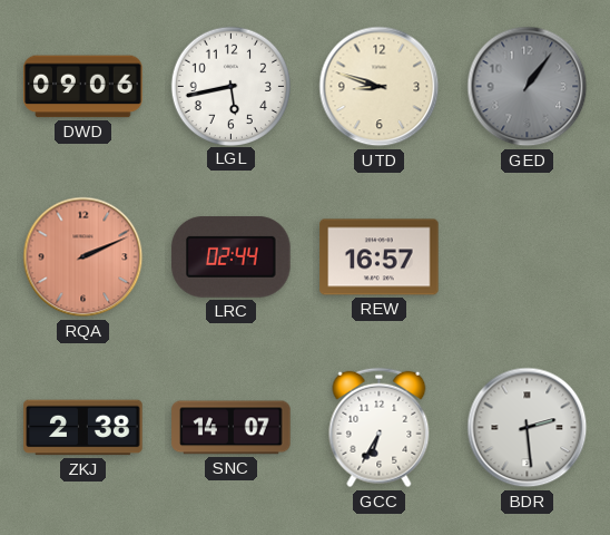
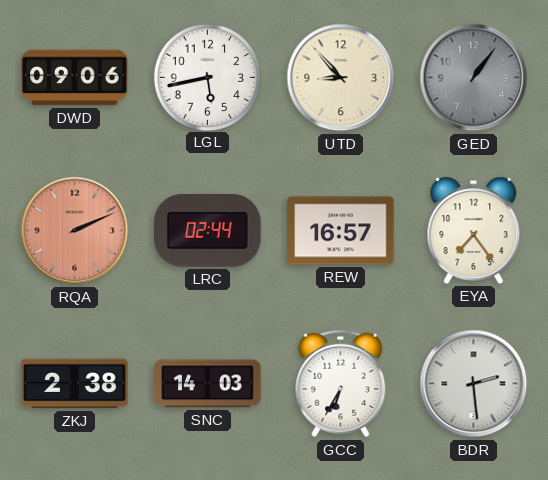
UTD: 8:48 -> 8:53
EYA: none -> 7:24
SNC: 14:07 -> 14:03
